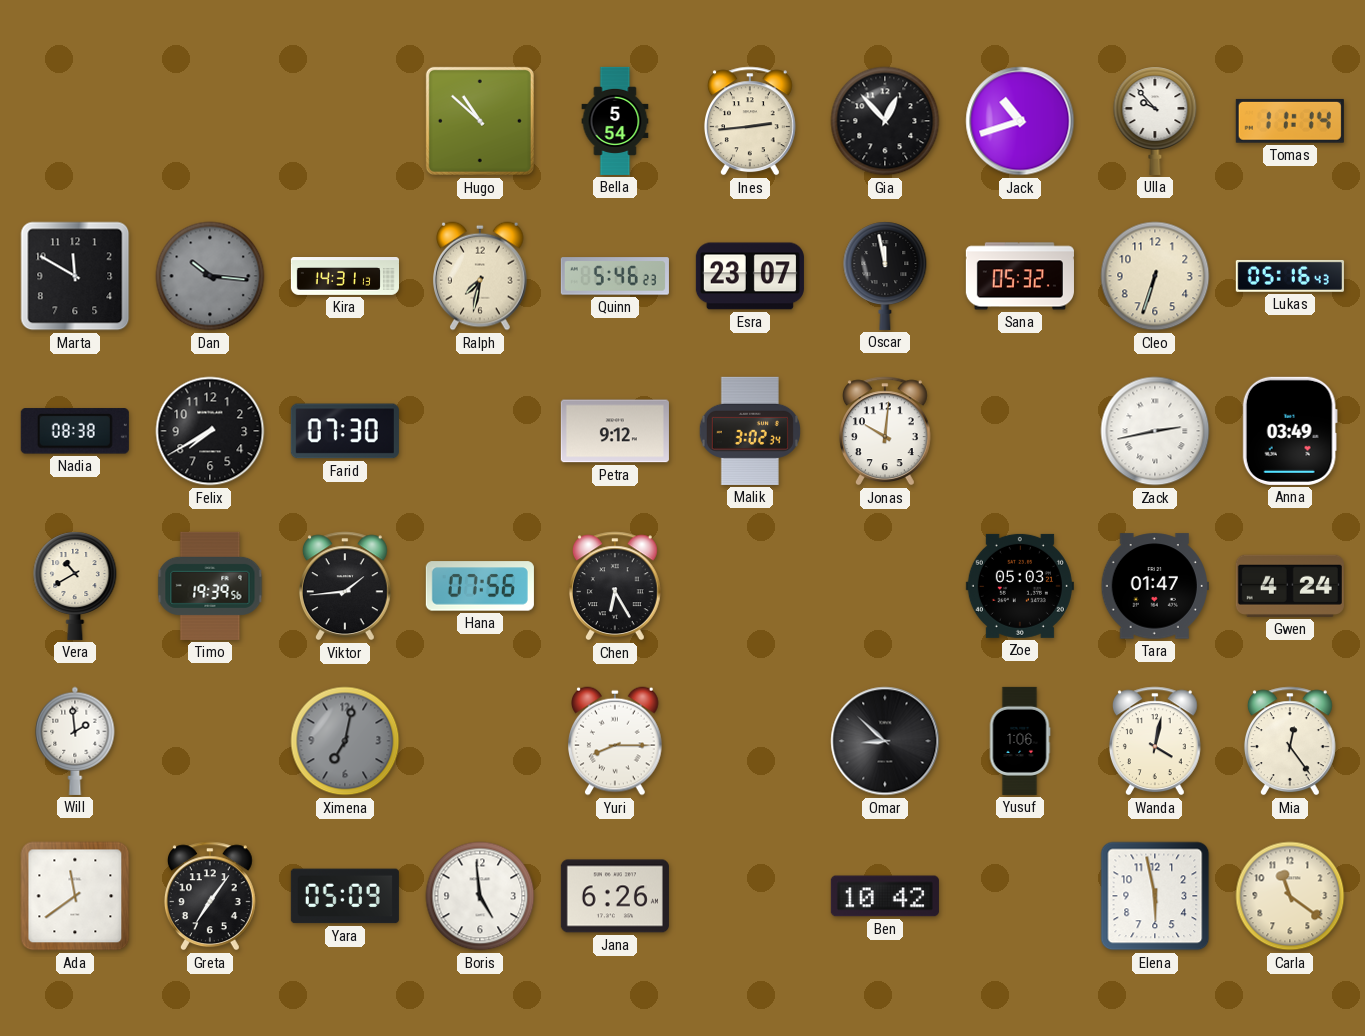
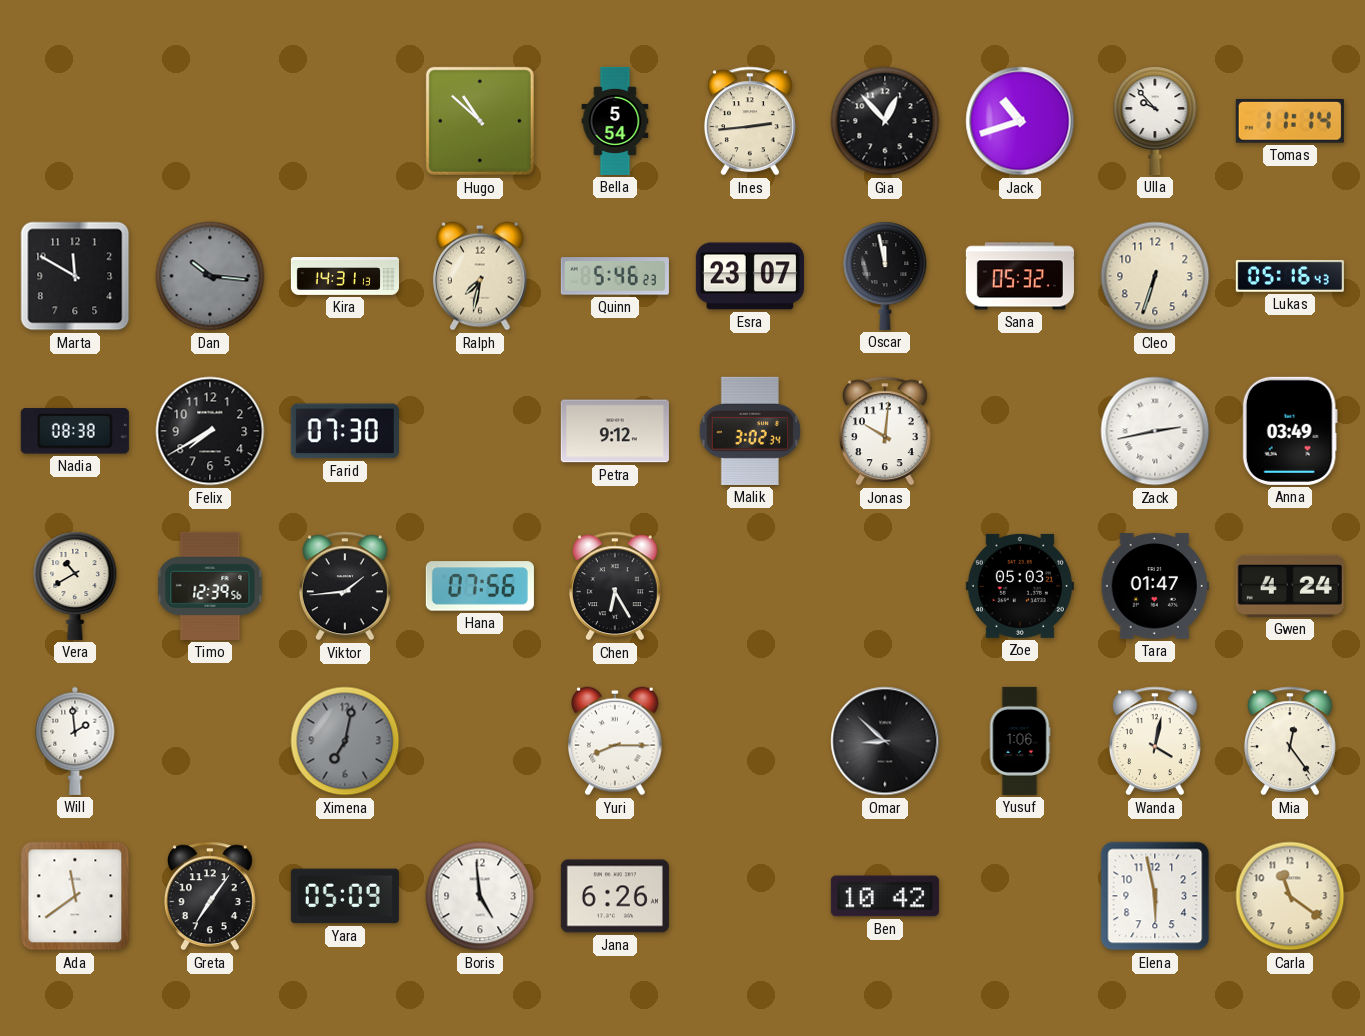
Timo: 19:39 -> 12:39
